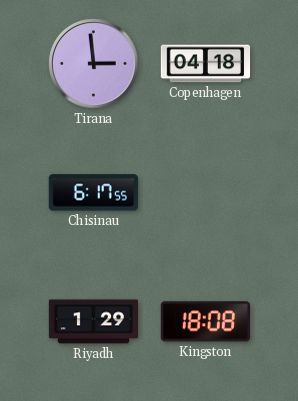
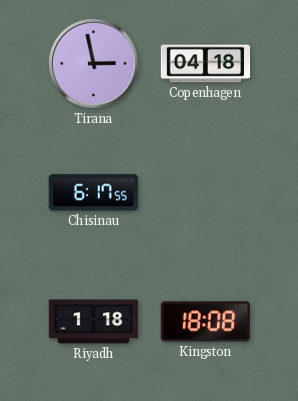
Tirana: 2:59 -> 2:58
Riyadh: 1:29 -> 1:18
